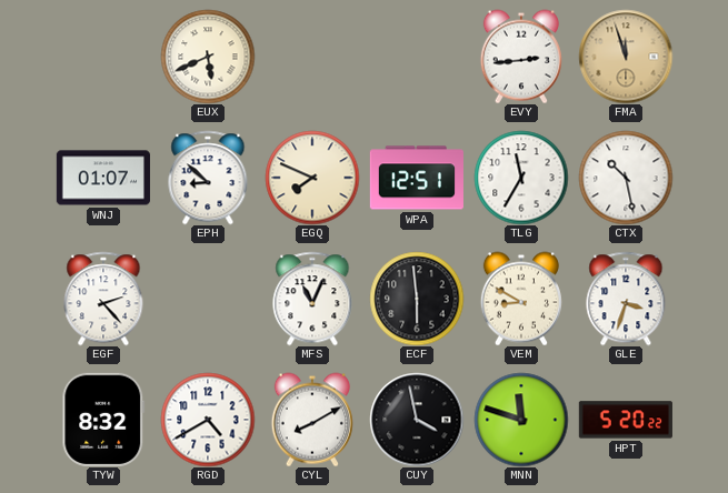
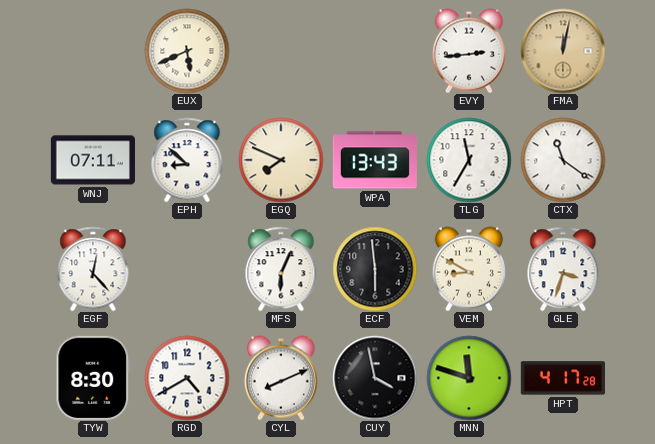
FMA: 11:57 -> 12:02
WNJ: 01:07 -> 07:11
WPA: 12:51 -> 13:43
CTX: 10:28 -> 11:21
EGF: 2:23 -> 12:23
MFS: 11:04 -> 6:04
TYW: 8:32 -> 8:30
CYL: 8:10 -> 8:11
HPT: 5:20 -> 4:17
